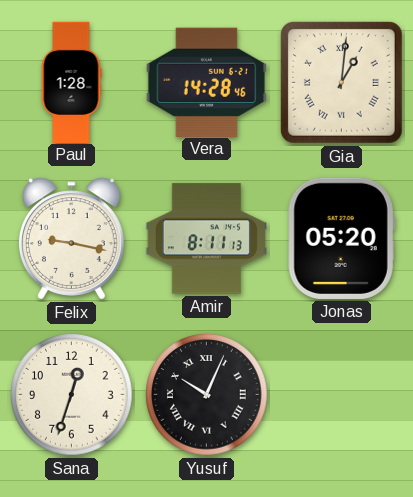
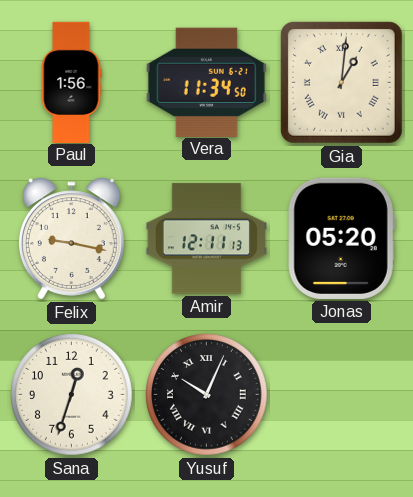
Paul: 1:28 -> 1:56
Vera: 14:28 -> 11:34
Amir: 8:11 -> 12:11
